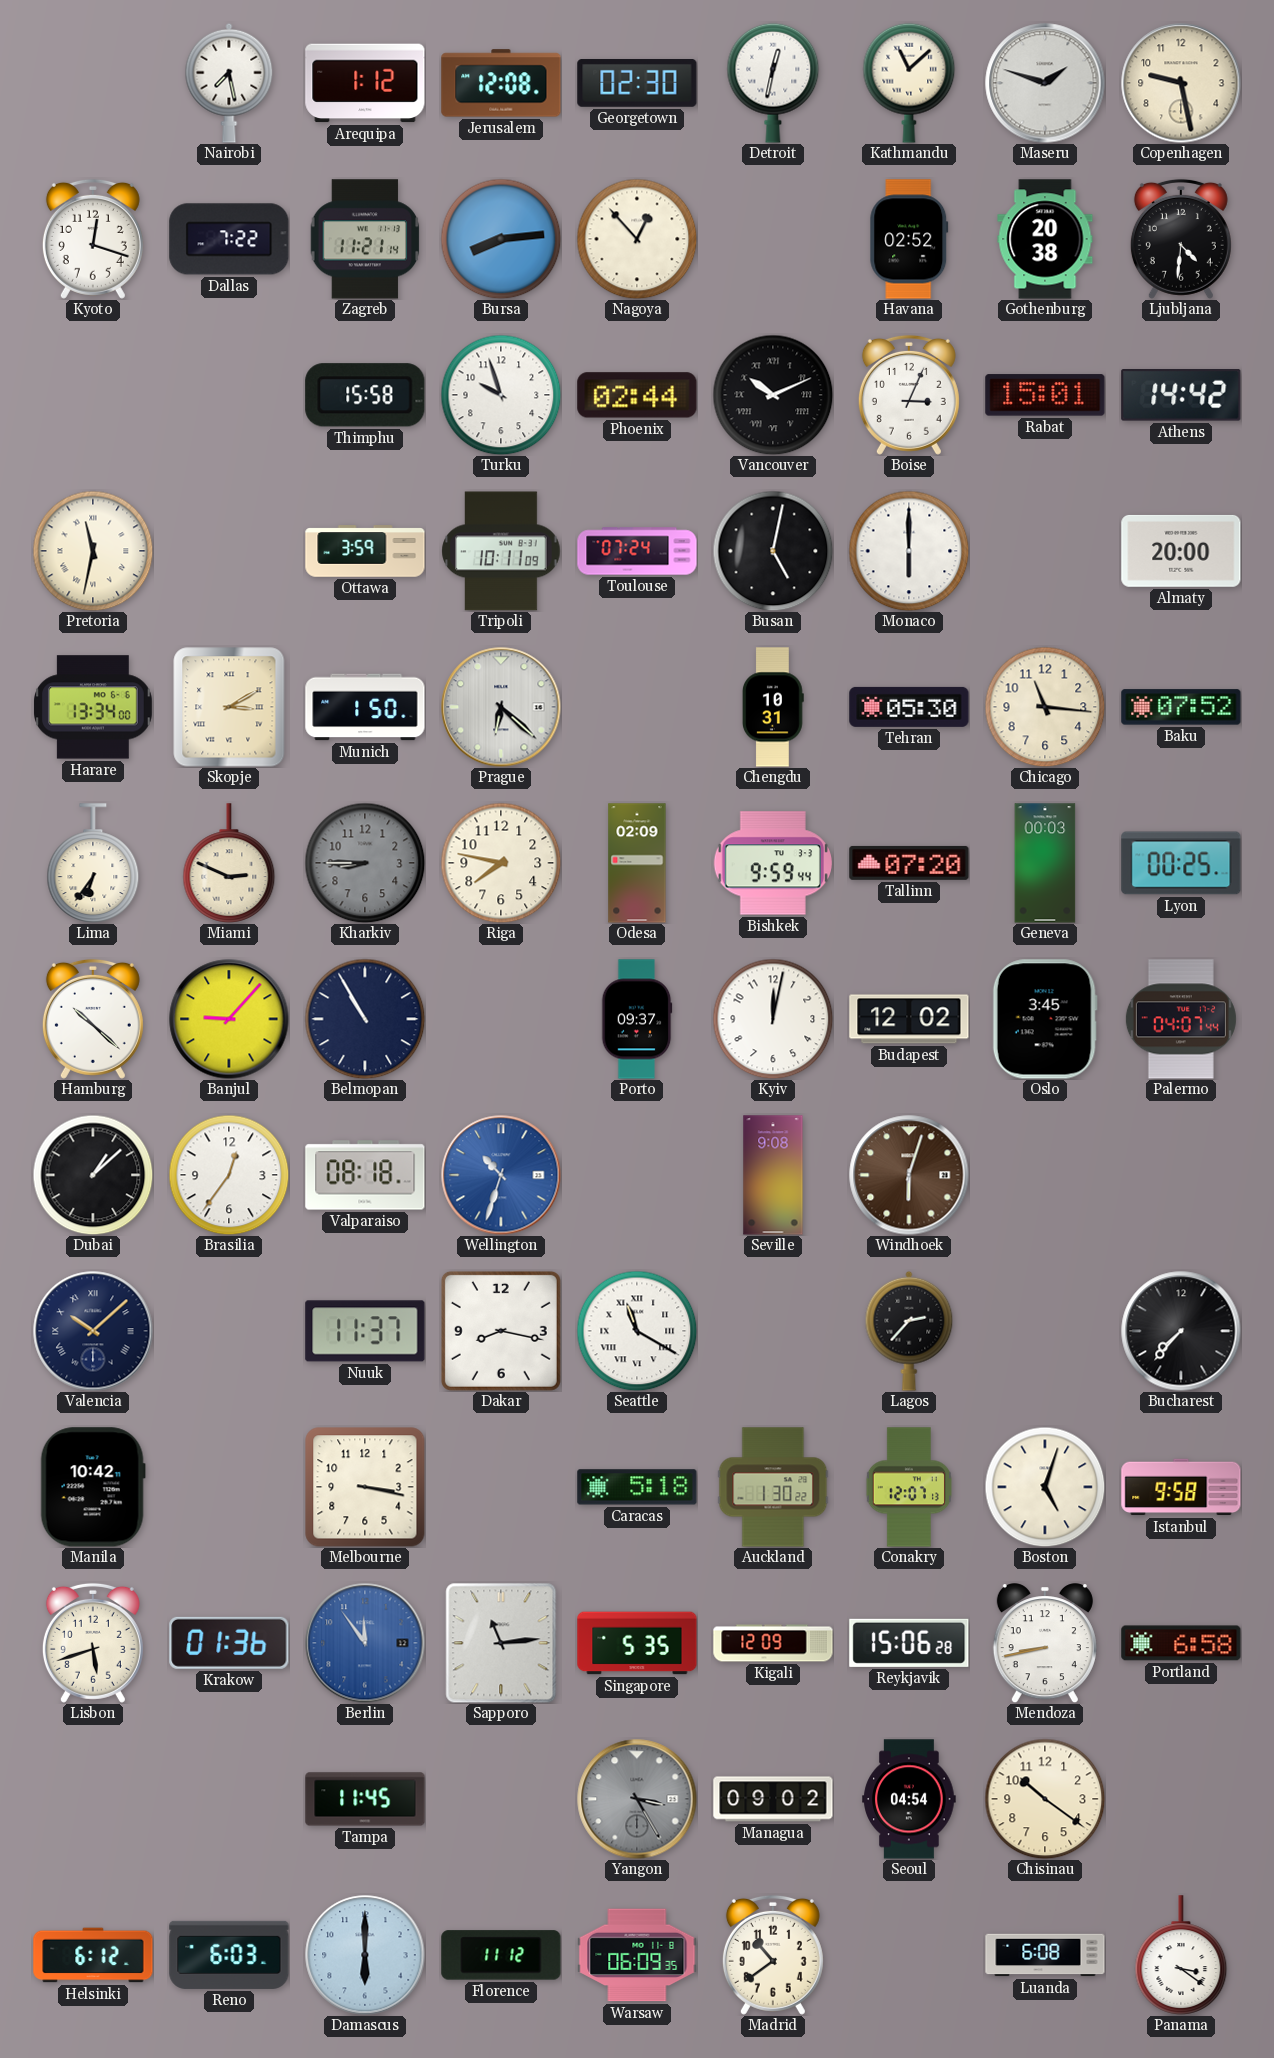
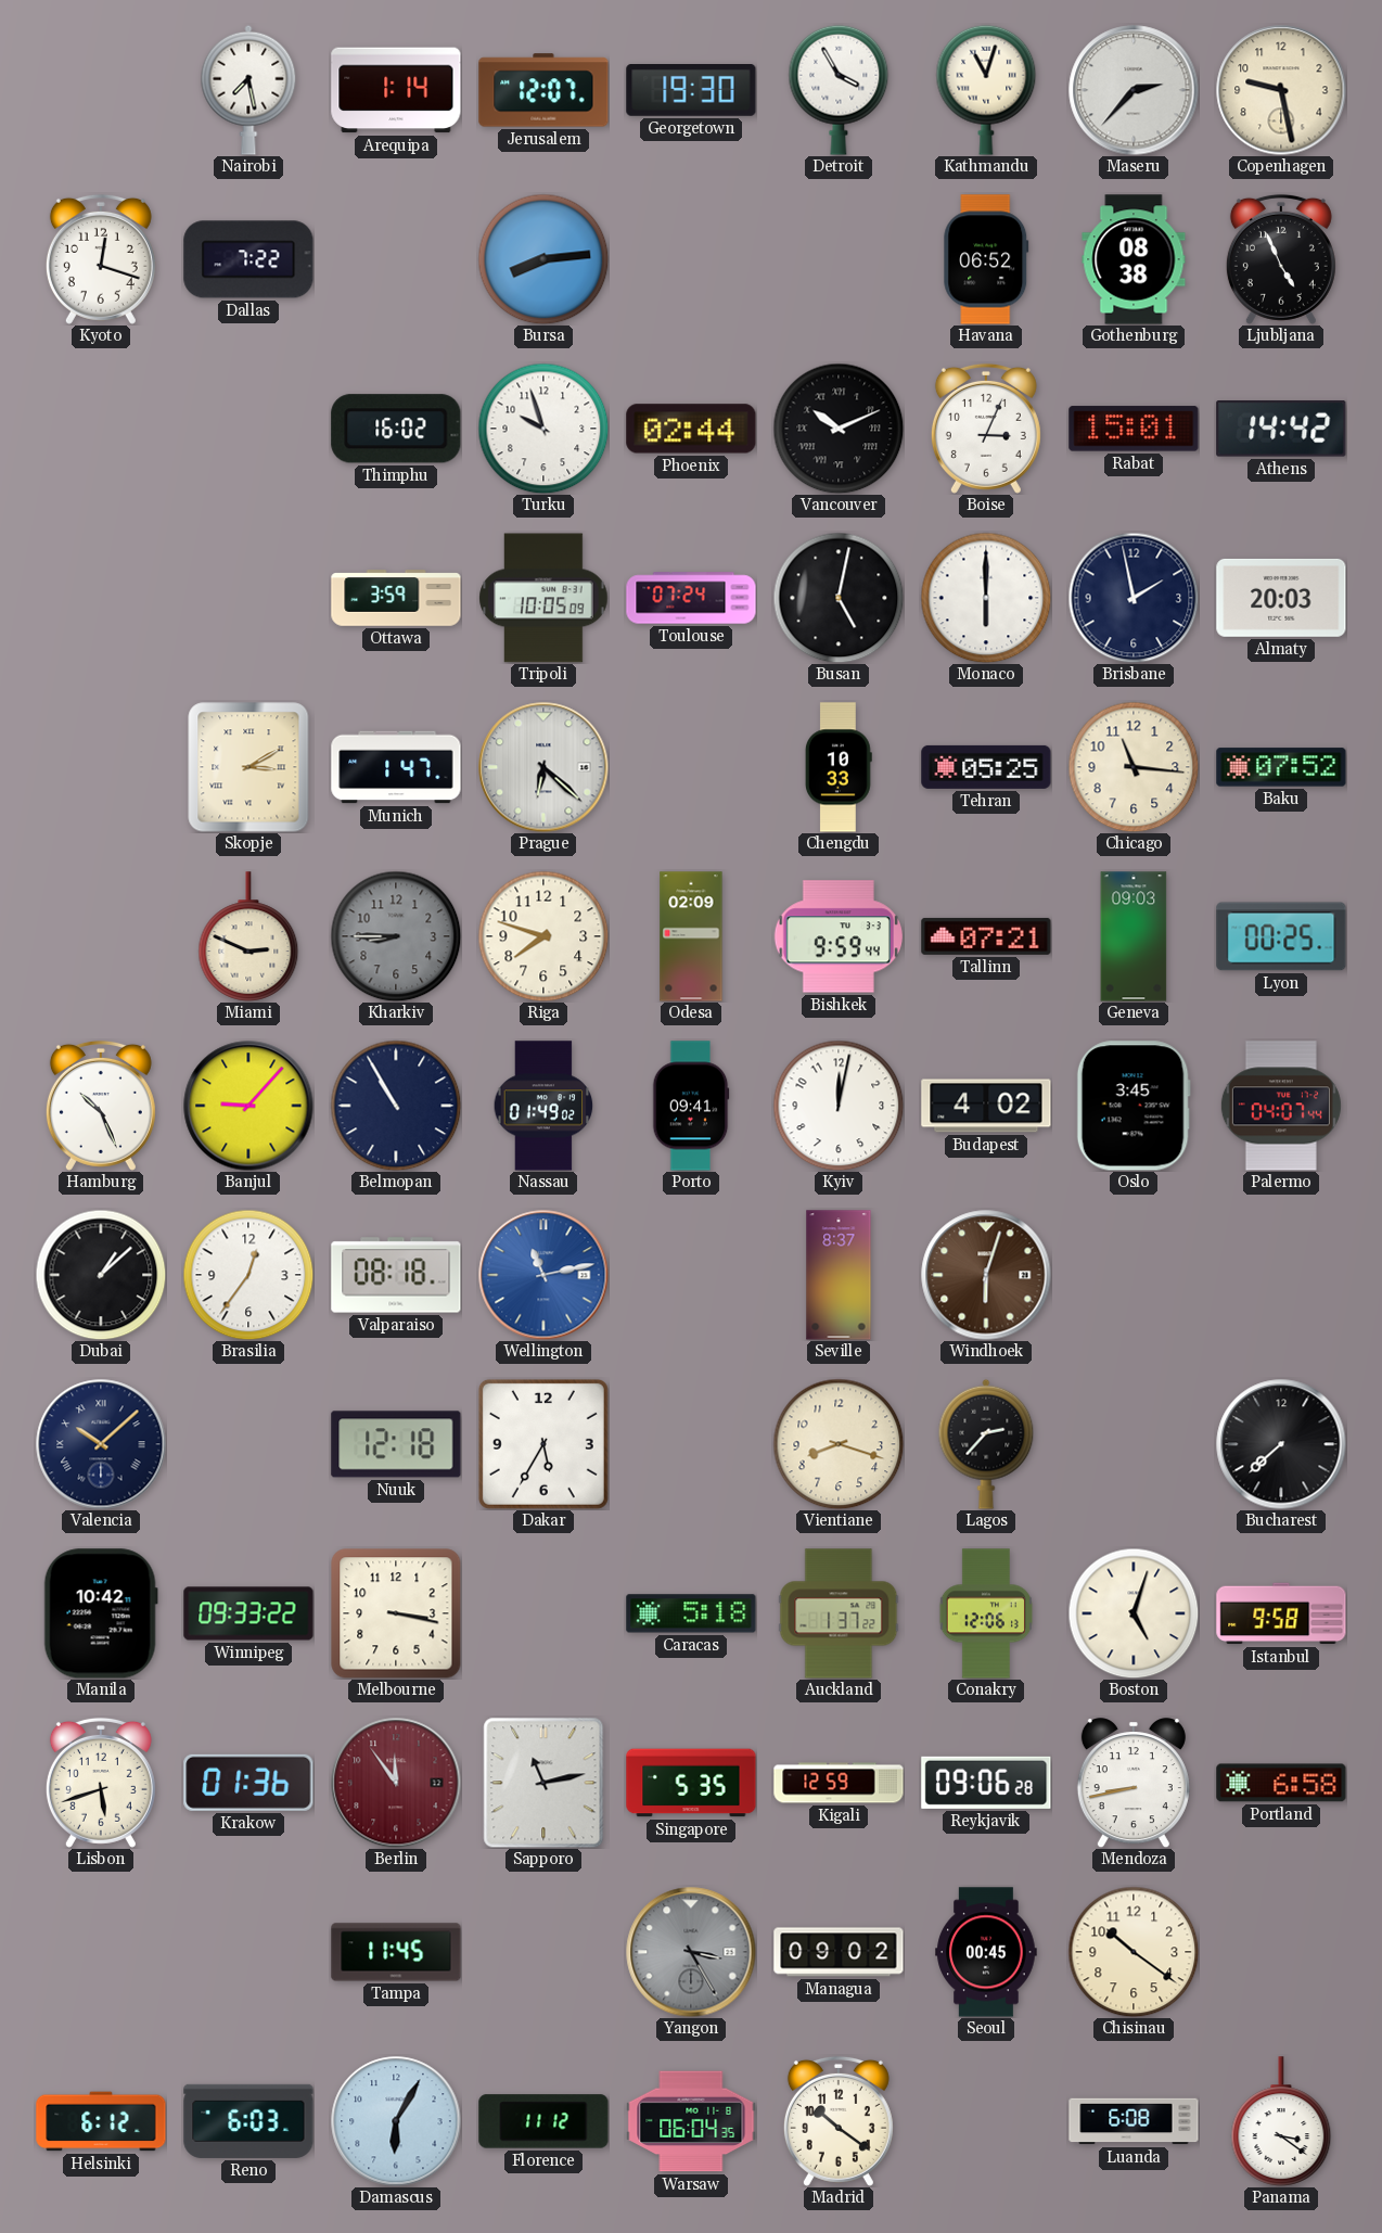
Arequipa: 1:12 -> 1:14
Jerusalem: 12:08 -> 12:07
Georgetown: 02:30 -> 19:30
Detroit: 12:32 -> 3:55
Kathmandu: 11:08 -> 11:03
Maseru: 1:48 -> 2:37
Zagreb: 11:21 -> none
Nagoya: 12:53 -> none
Havana: 02:52 -> 06:52
Gothenburg: 20:38 -> 08:38
Ljubljana: 4:31 -> 4:56
Thimphu: 15:58 -> 16:02
Pretoria: 11:32 -> none
Tripoli: 10:11 -> 10:05
Brisbane: none -> 1:58
Almaty: 20:00 -> 20:03
Harare: 13:34 -> none
Munich: 1:50 -> 1:47
Chengdu: 10:31 -> 10:33
Tehran: 05:30 -> 05:25
Lima: 6:36 -> none
Riga: 7:47 -> 7:48
Tallinn: 07:20 -> 07:21
Geneva: 00:03 -> 09:03
Hamburg: 10:22 -> 10:26
Nassau: none -> 01:49
Porto: 09:37 -> 09:41
Budapest: 12:02 -> 4:02
Wellington: 10:33 -> 11:13
Seville: 9:08 -> 8:37
Nuuk: 11:37 -> 12:18
Dakar: 8:17 -> 5:35
Seattle: 11:20 -> none
Vientiane: none -> 8:18
Bucharest: 7:37 -> 7:38
Winnipeg: none -> 09:33
Auckland: 1:30 -> 1:37
Conakry: 12:07 -> 12:06
Berlin dial: blue -> burgundy
Sapporo: 11:14 -> 11:13
Kigali: 12:09 -> 12:59
Reykjavik: 15:06 -> 09:06
Seoul: 04:54 -> 00:45
Damascus: 6:00 -> 6:05
Warsaw: 06:09 -> 06:04
Madrid: 10:39 -> 10:21
